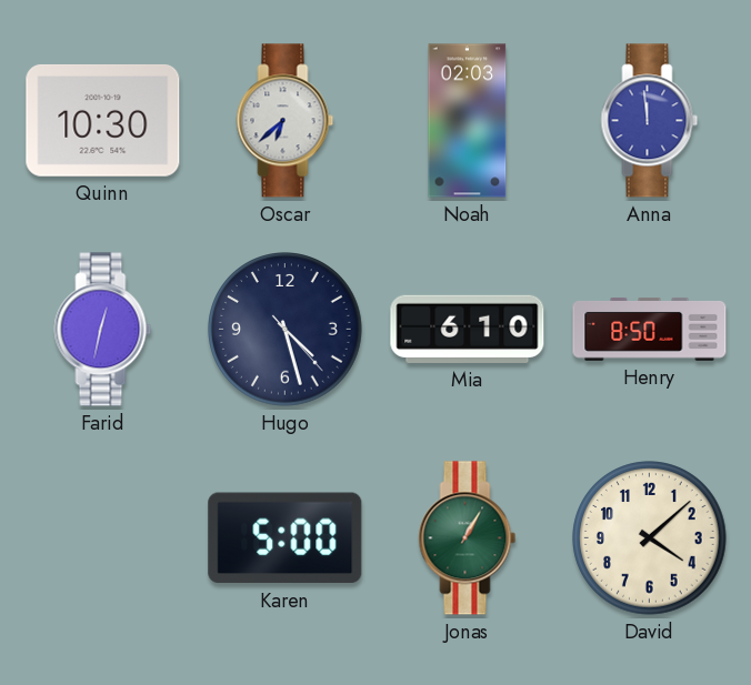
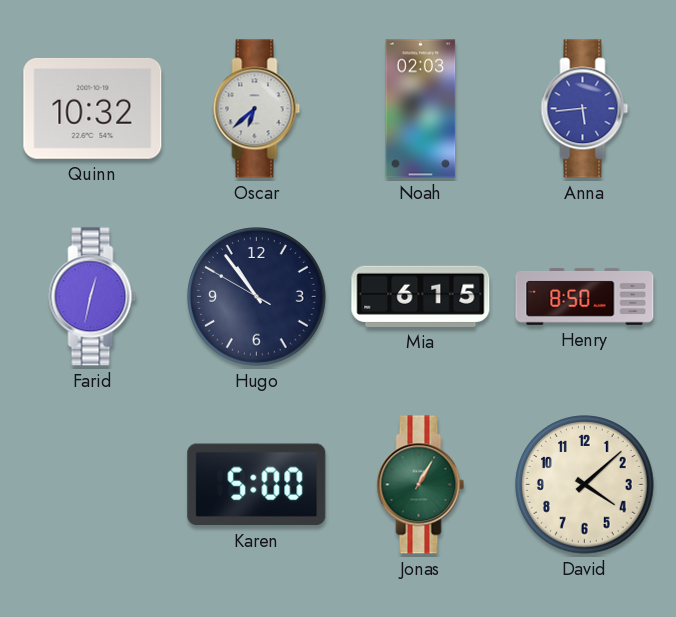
Quinn: 10:30 -> 10:32
Anna: 11:59 -> 5:44
Hugo: 4:27 -> 10:53
Mia: 6:10 -> 6:15
